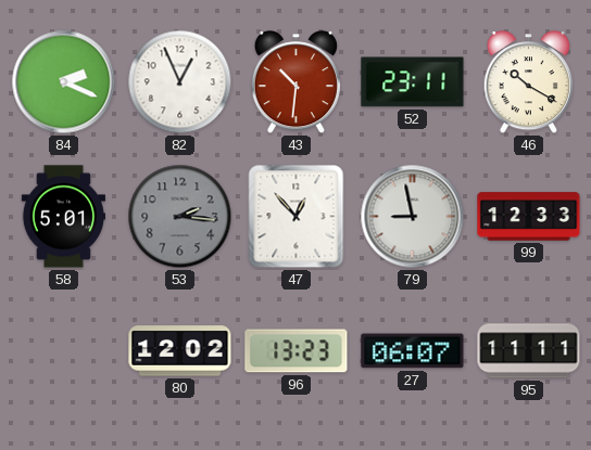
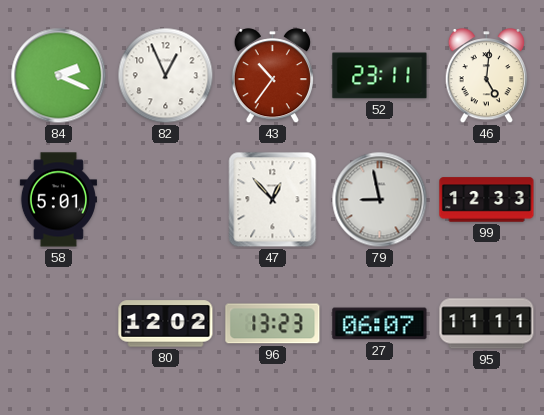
43: 10:31 -> 10:36
46: 10:20 -> 5:01
53: 2:16 -> none
